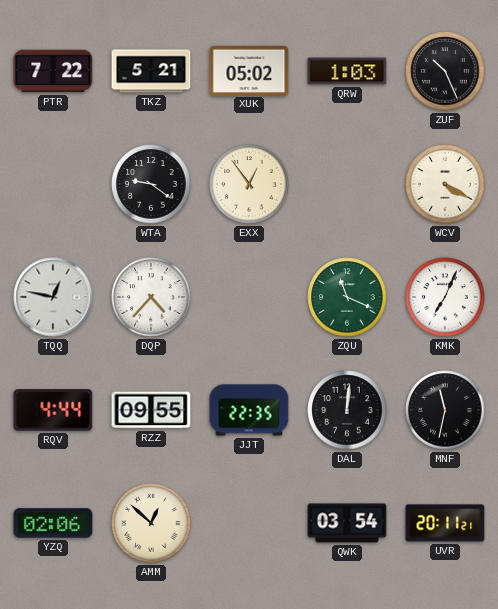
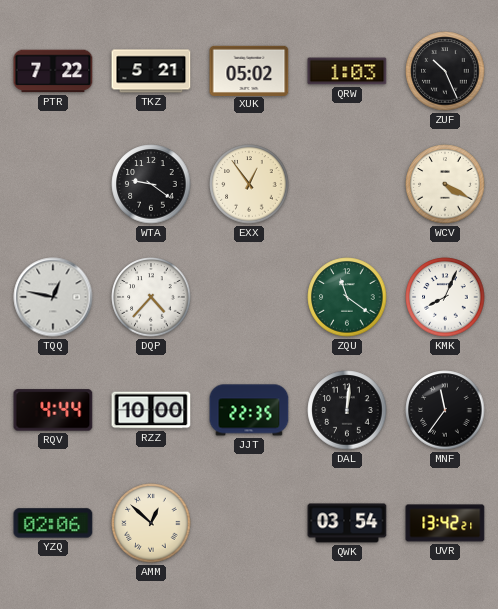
ZQU: 11:19 -> 11:21
KMK: 7:04 -> 8:04
RZZ: 09:55 -> 10:00
MNF: 11:32 -> 11:36
UVR: 20:11 -> 13:42
